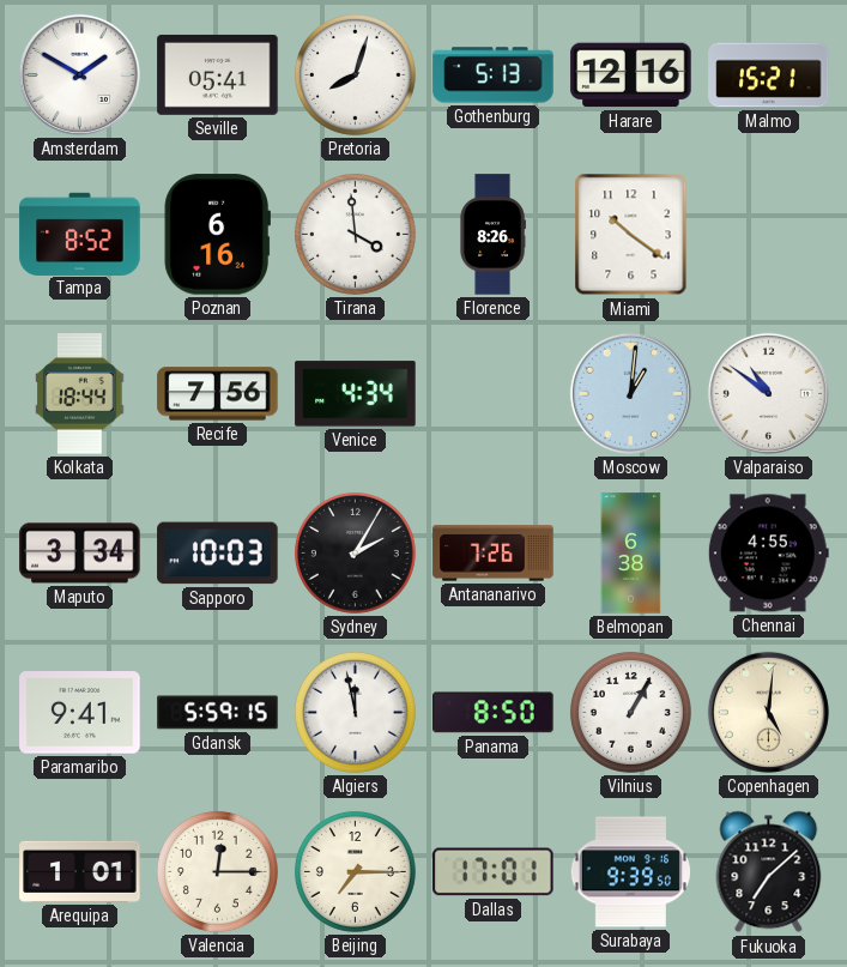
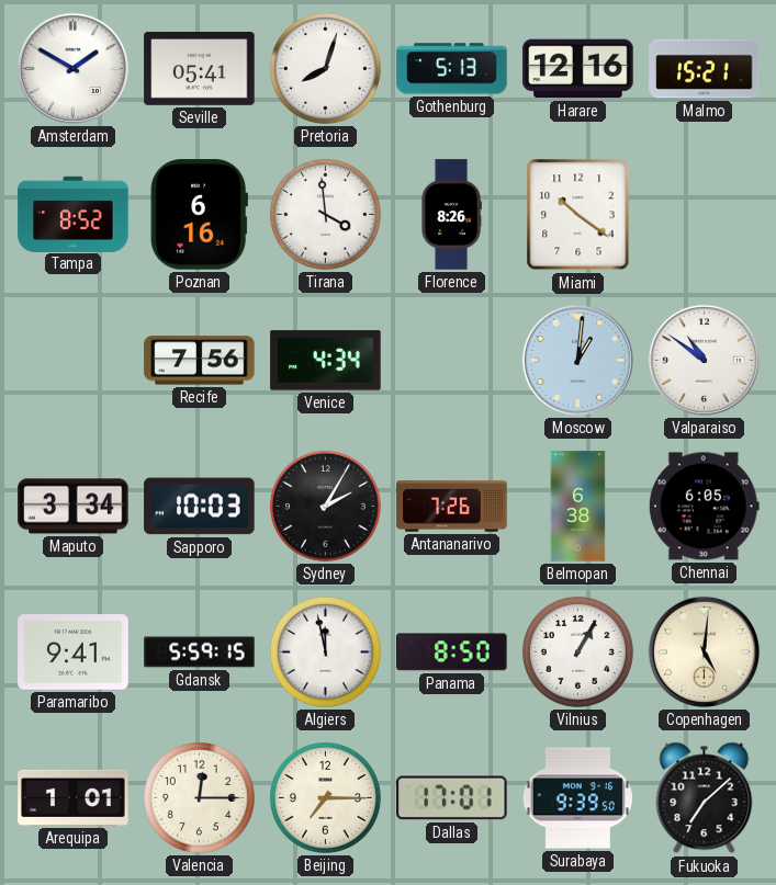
Kolkata: 18:44 -> none
Chennai: 4:55 -> 6:05
